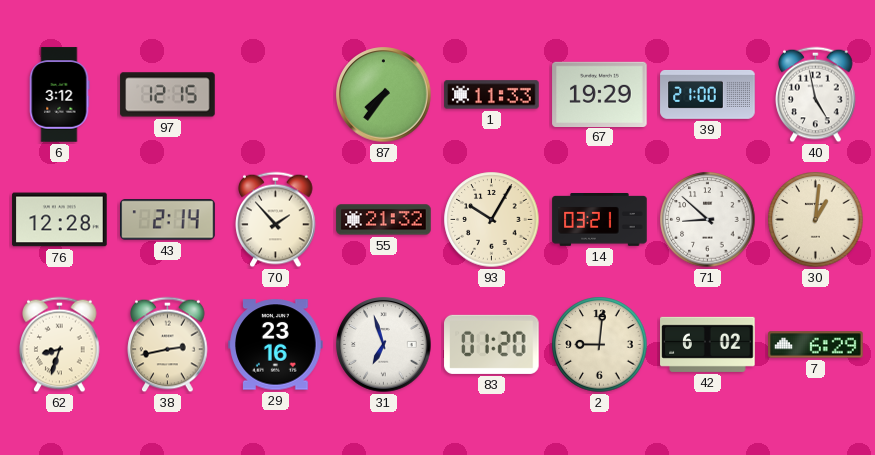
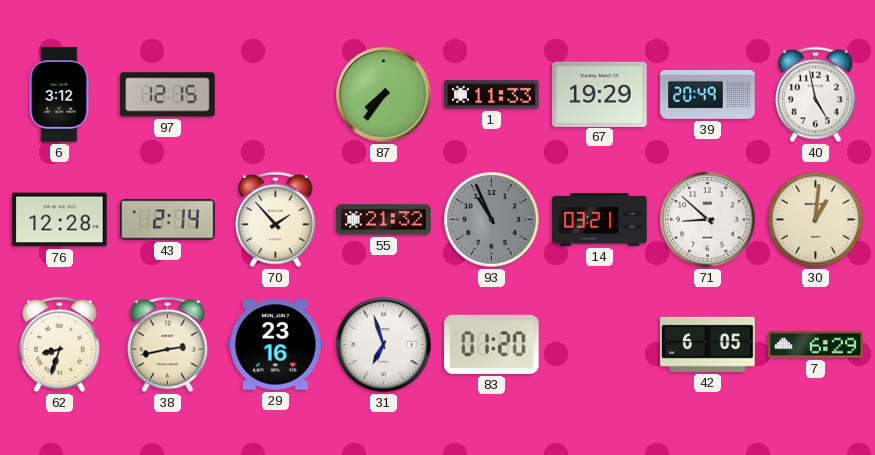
39: 21:00 -> 20:49
93: 10:05 -> 10:56
93 dial: cream -> grey
2: 9:01 -> none
42: 6:02 -> 6:05
